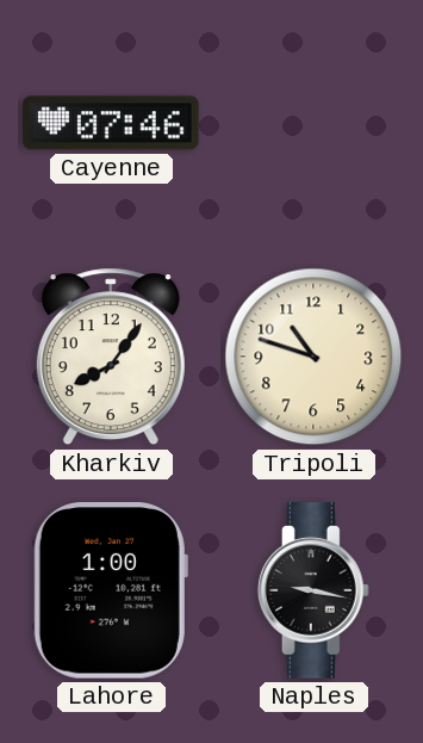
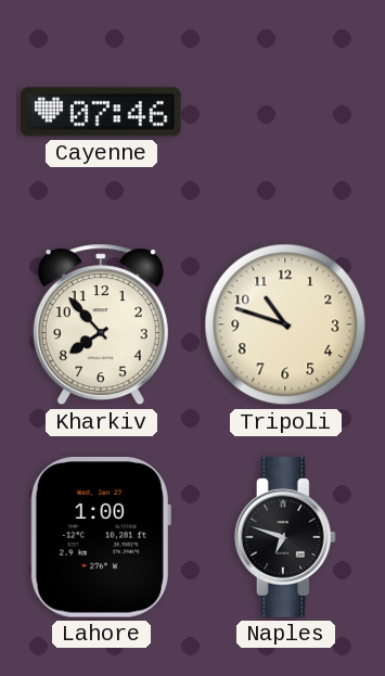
Kharkiv: 8:06 -> 7:53
Naples: 9:17 -> 6:48
